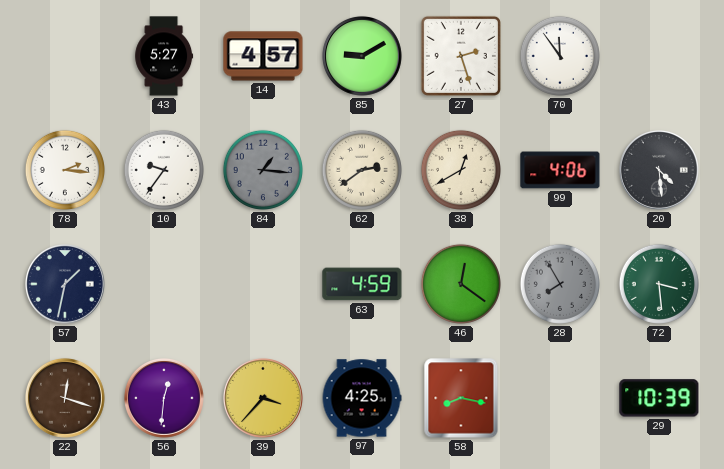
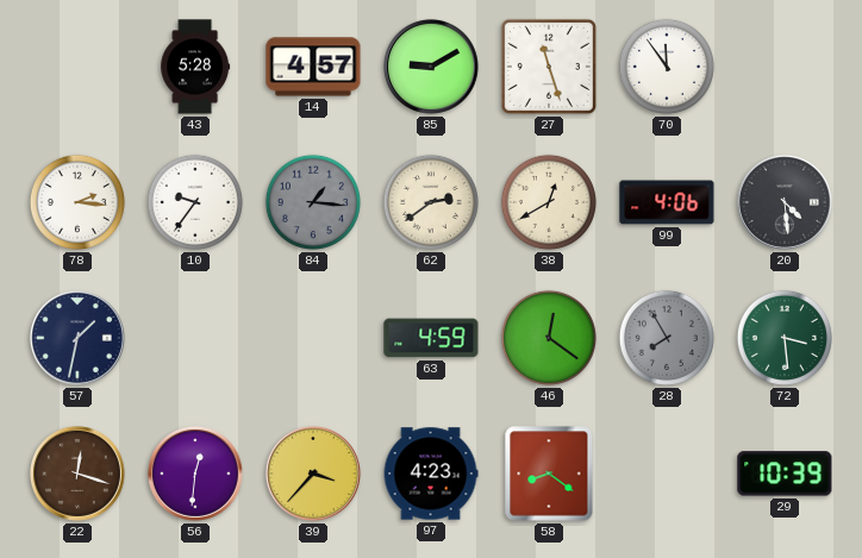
43: 5:27 -> 5:28
27: 2:27 -> 11:27
97: 4:25 -> 4:23
58: 8:17 -> 8:21
